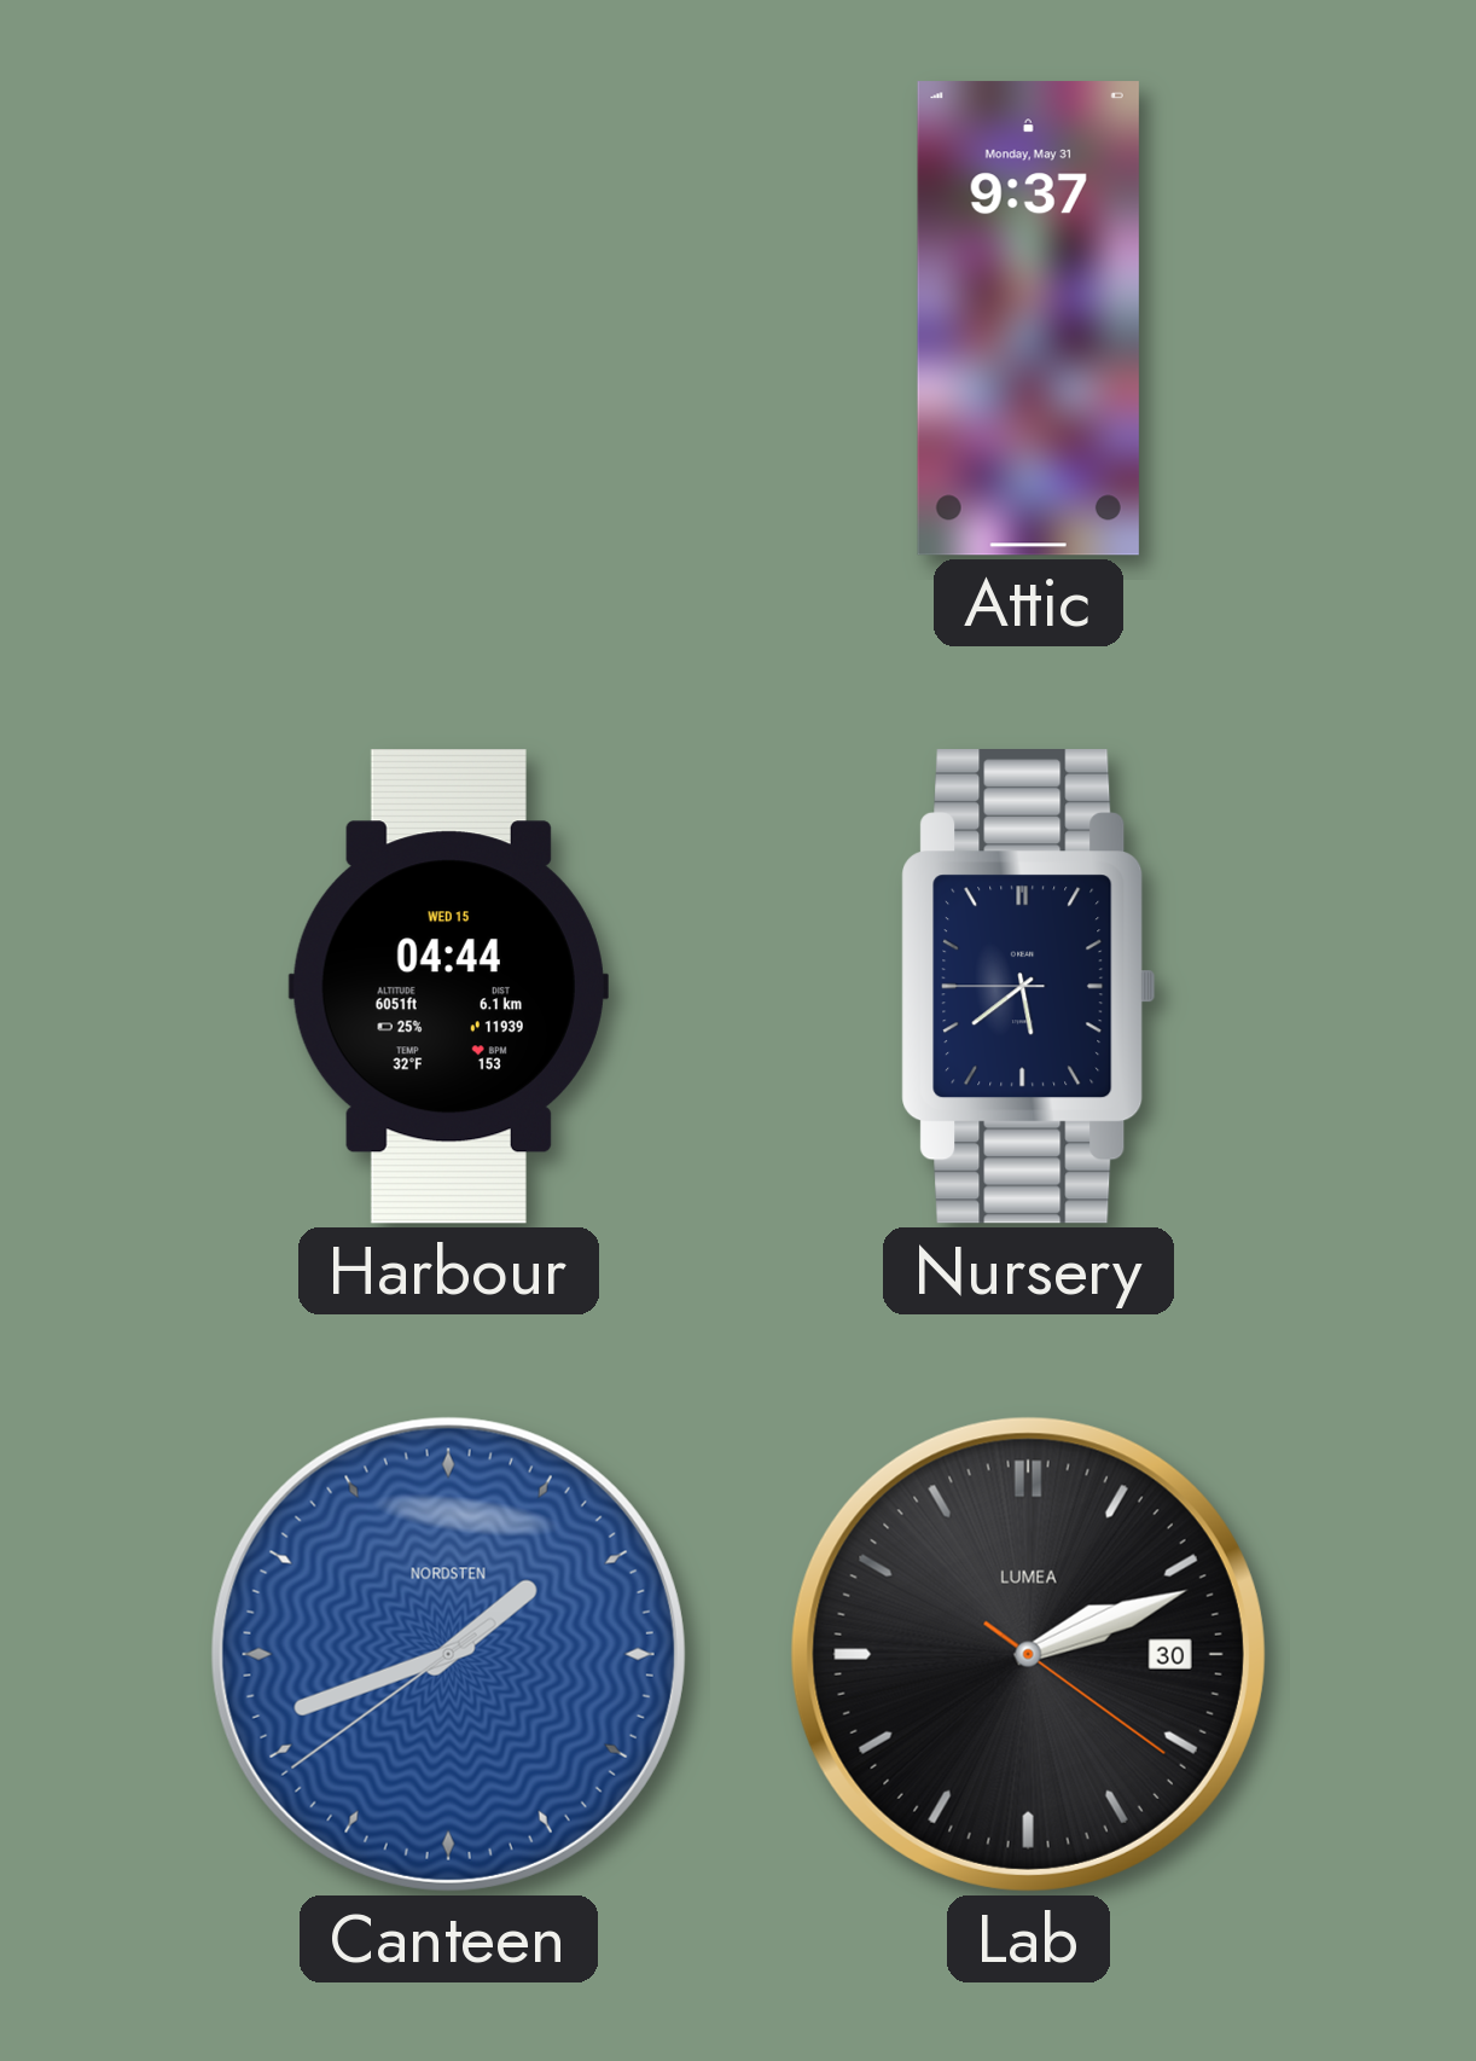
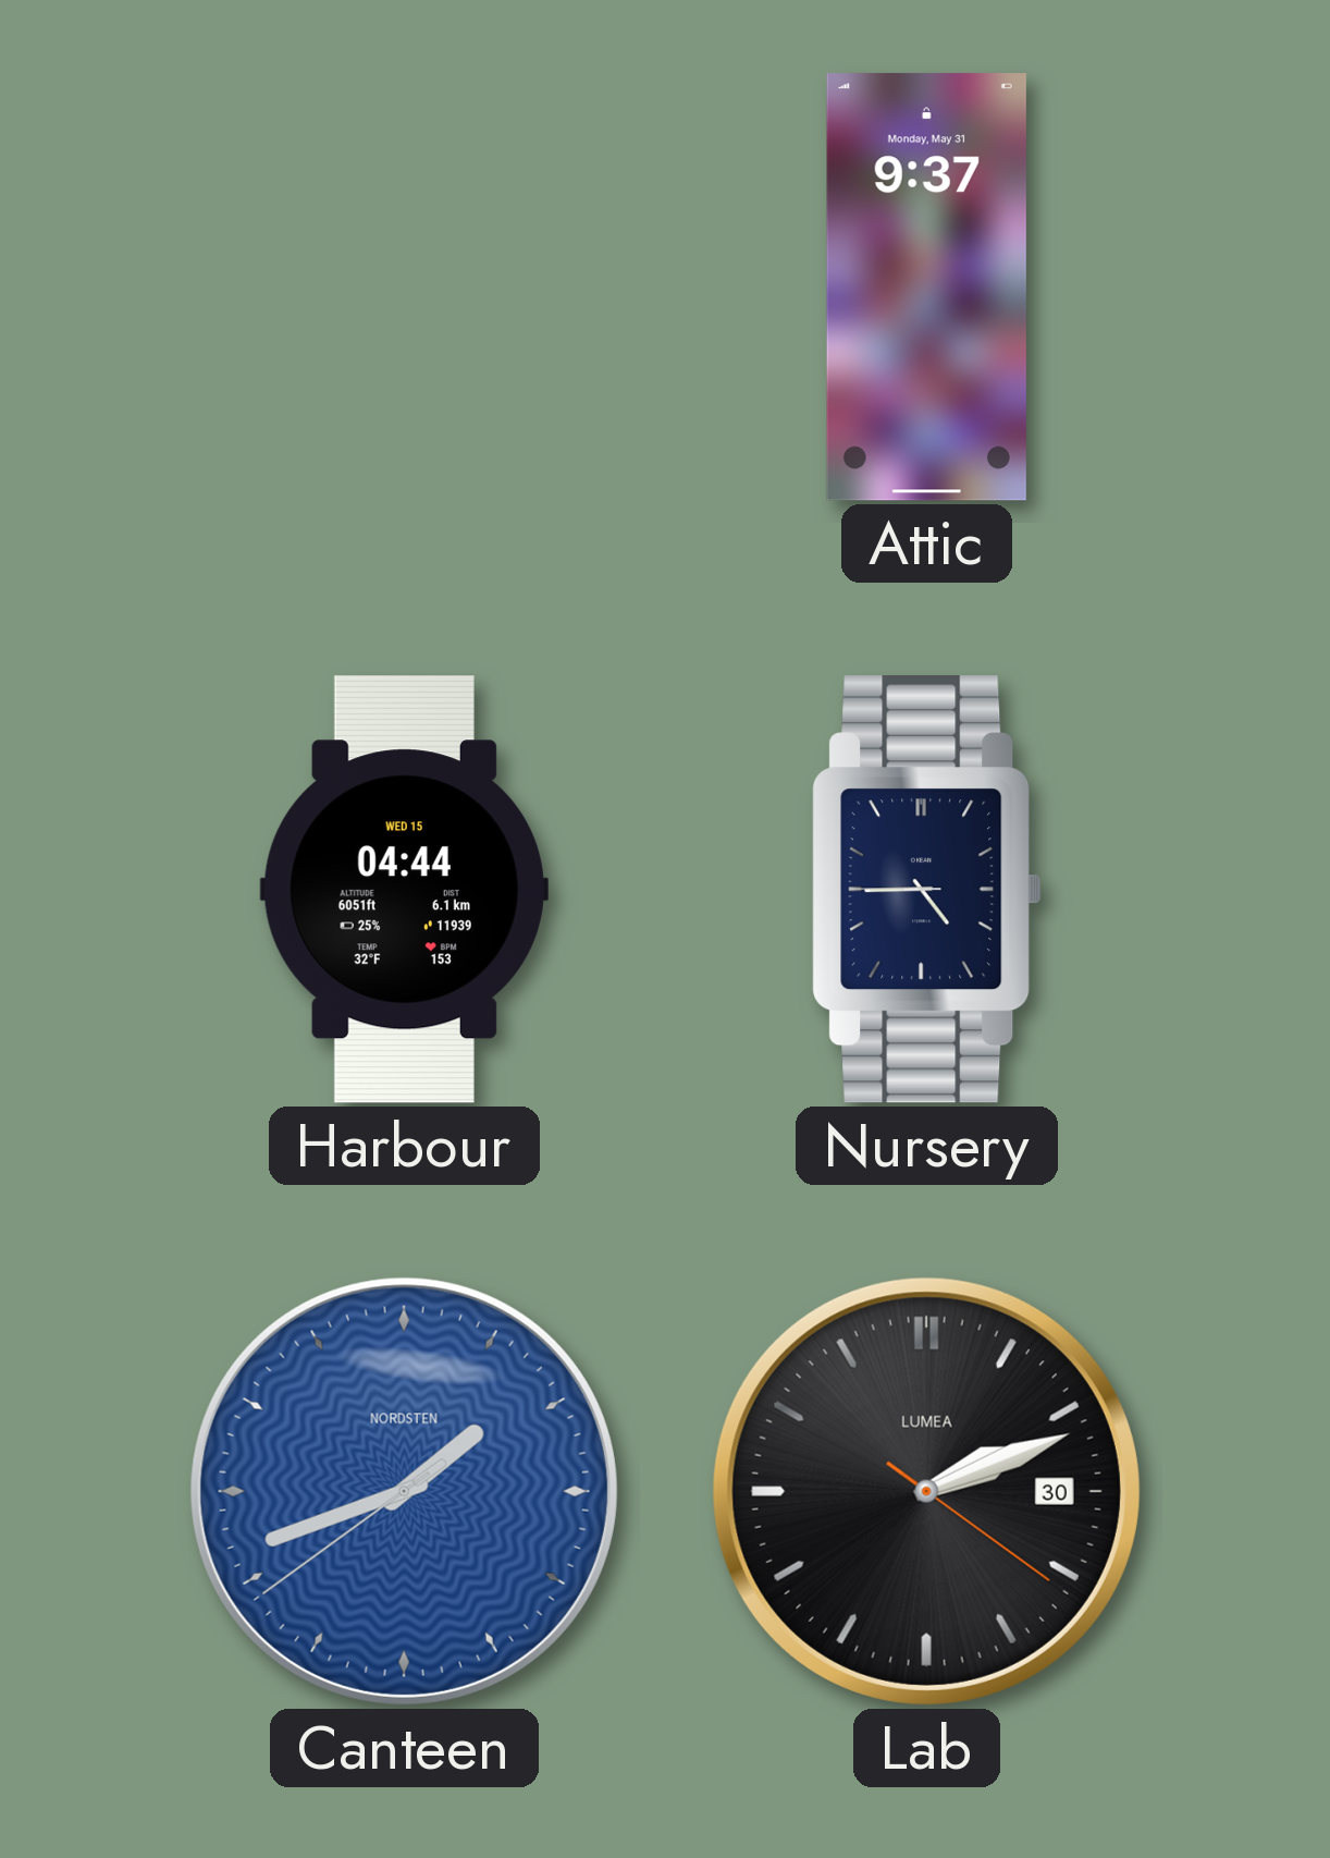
Nursery: 5:38 -> 4:44
